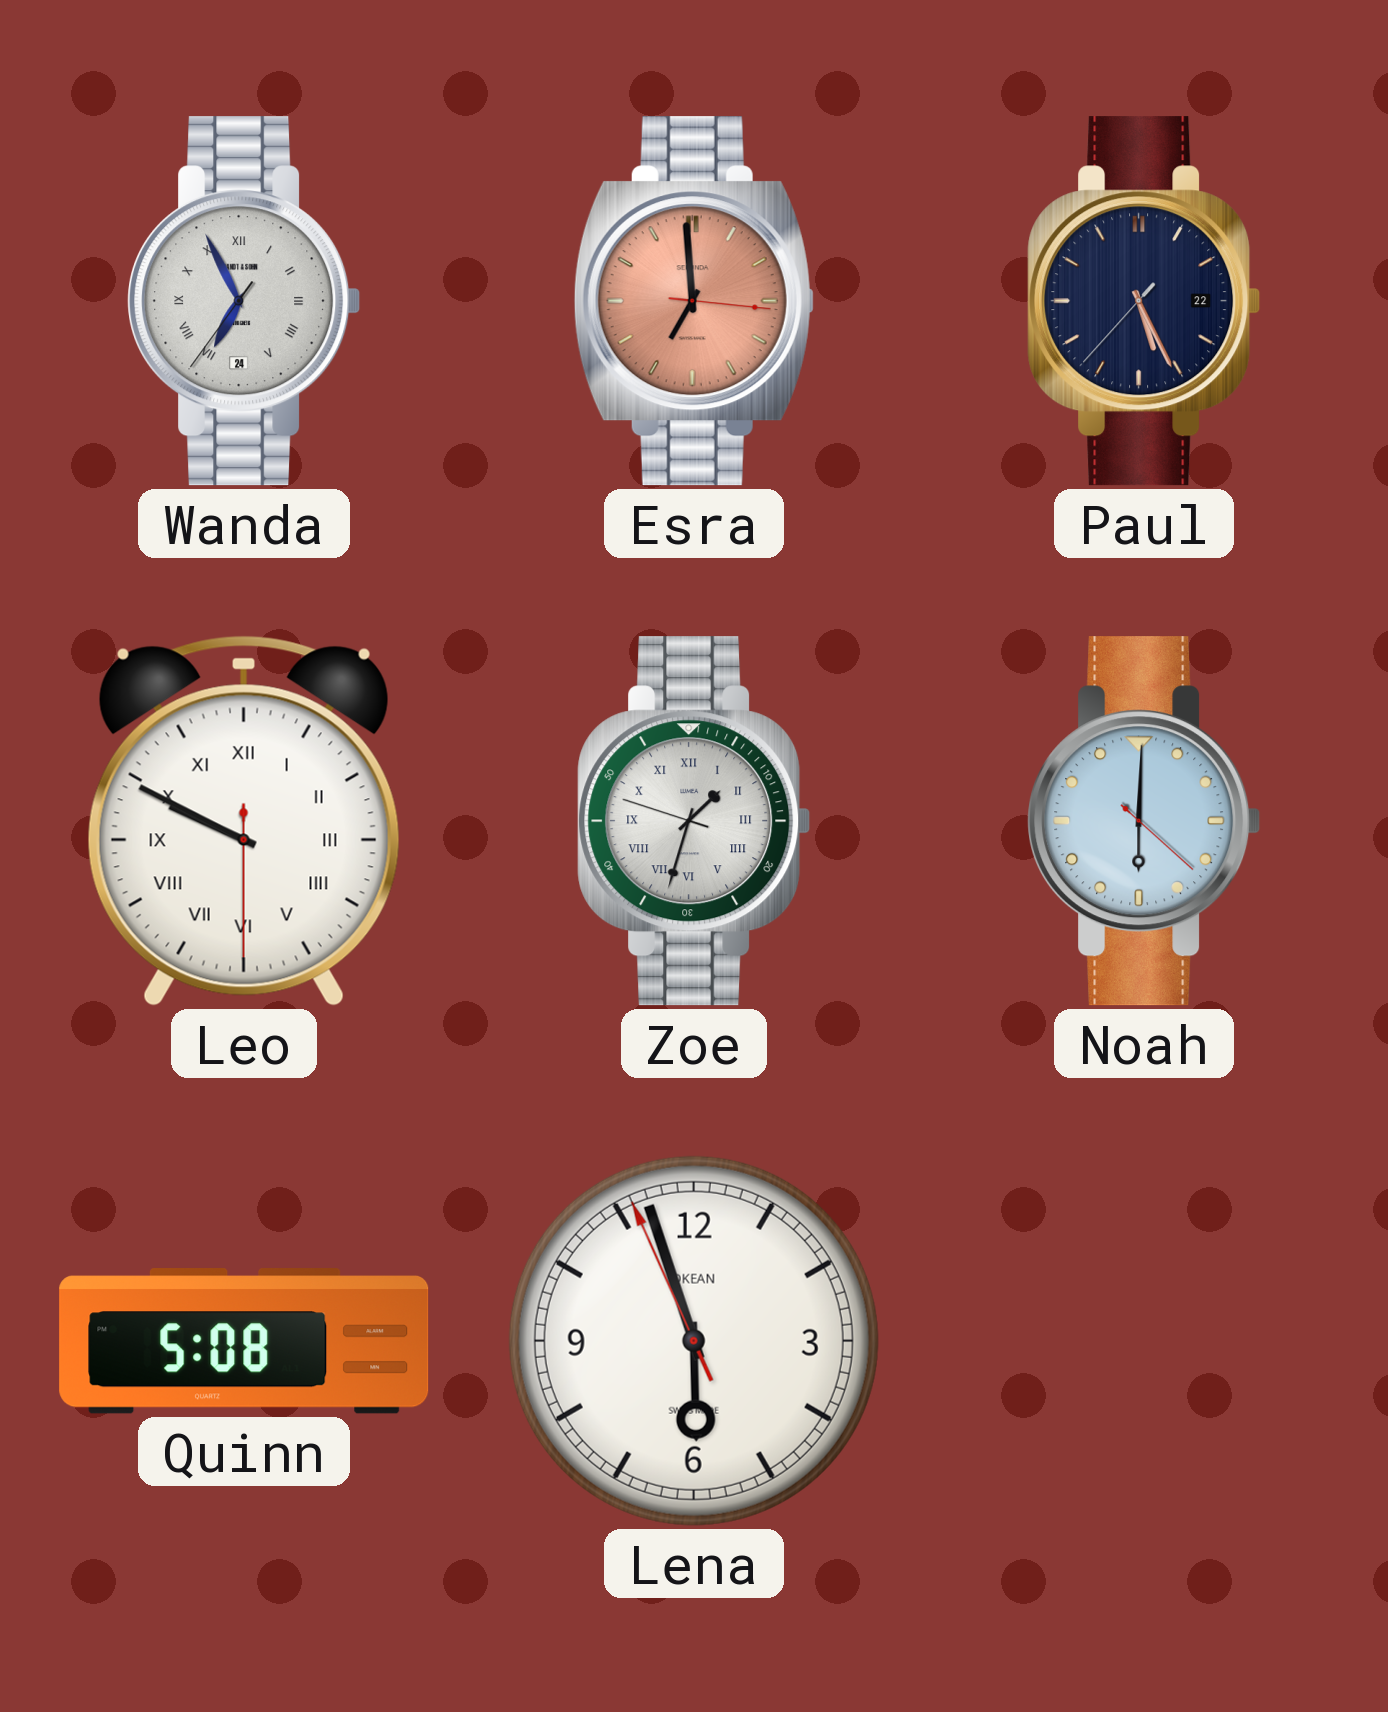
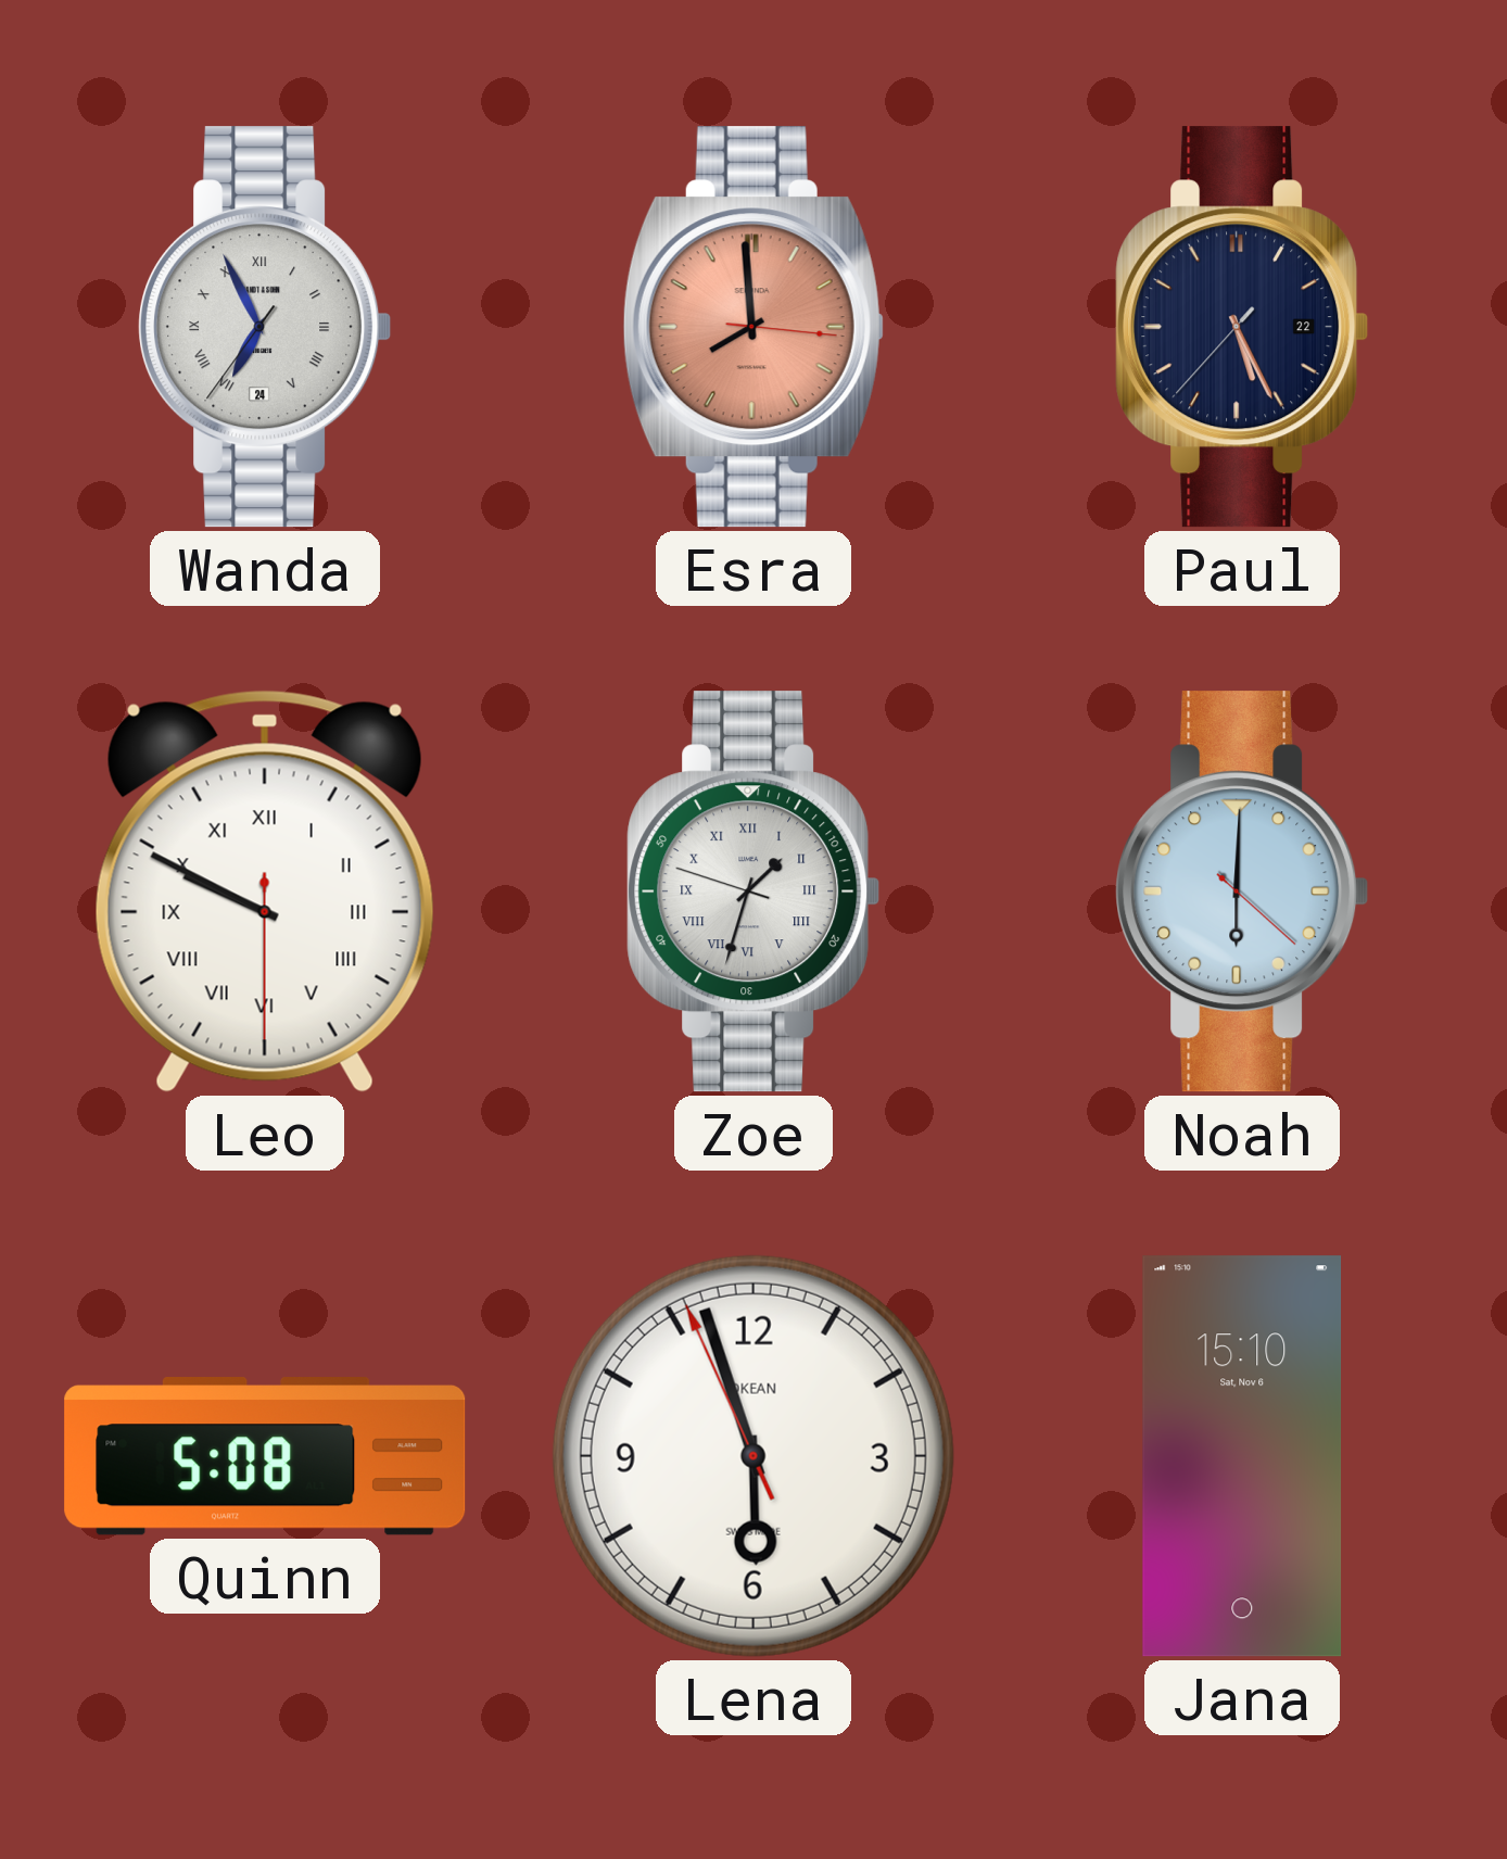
Esra: 6:59 -> 7:59
Jana: none -> 15:10
